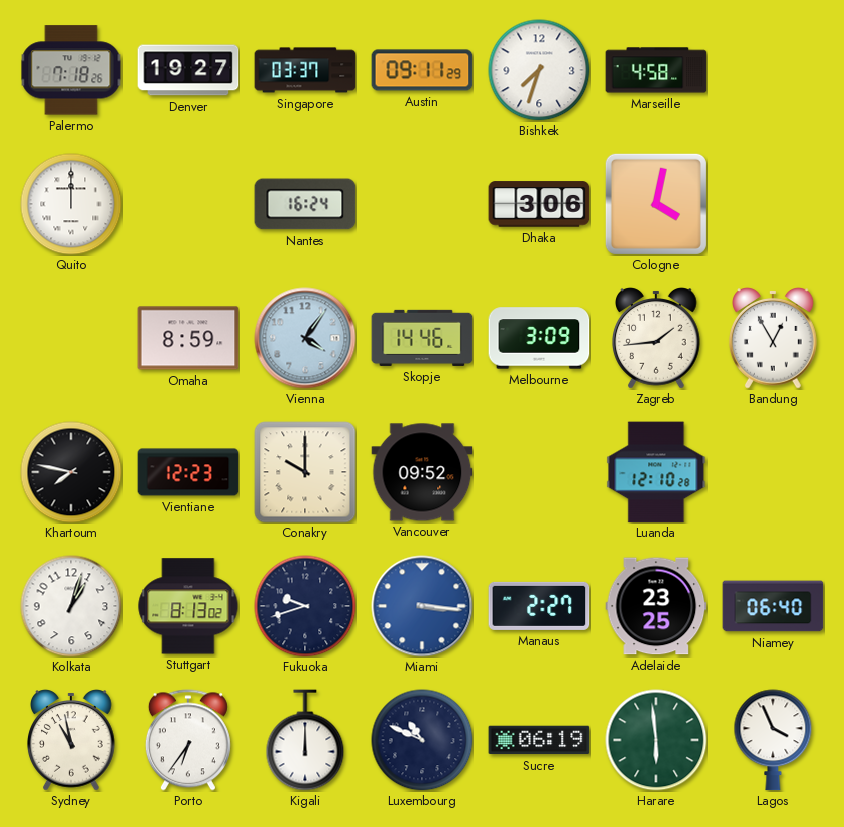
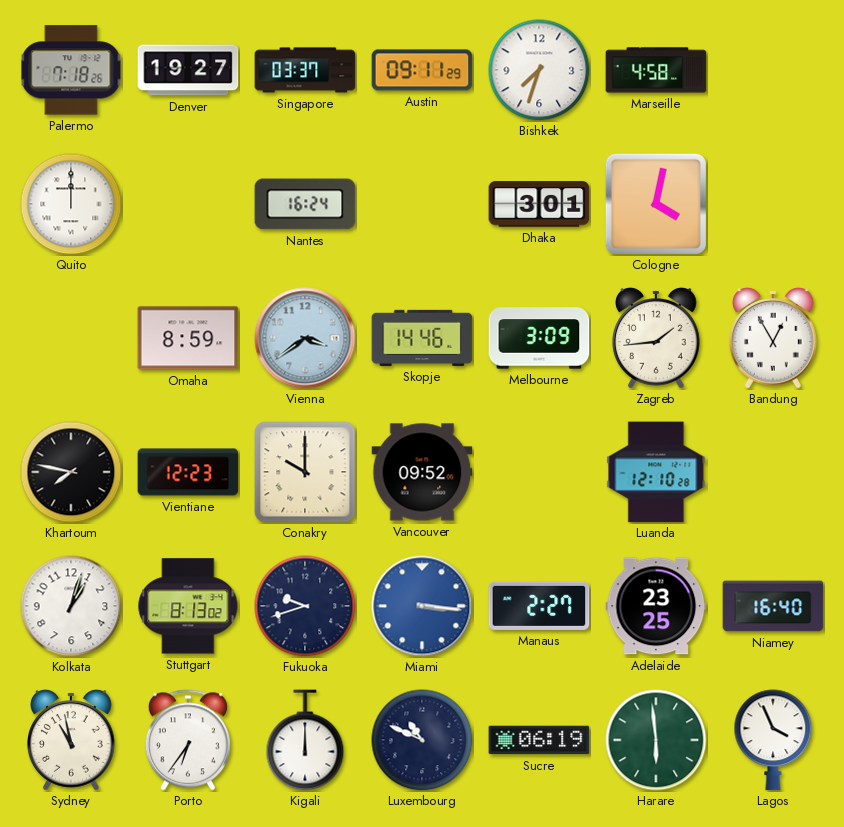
Dhaka: 3:06 -> 3:01
Vienna: 4:06 -> 3:39
Niamey: 06:40 -> 16:40
